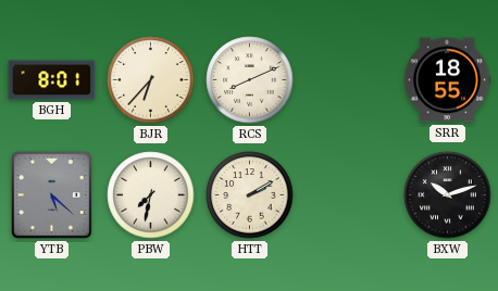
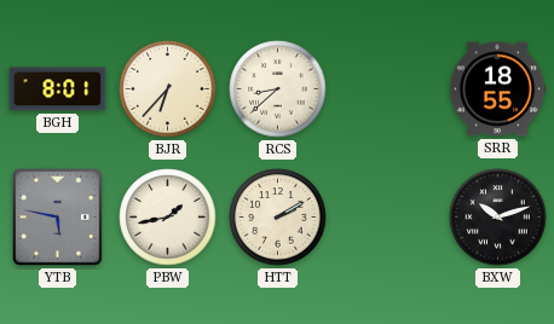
RCS: 8:11 -> 8:38
YTB: 5:22 -> 5:47
PBW: 7:32 -> 1:43
